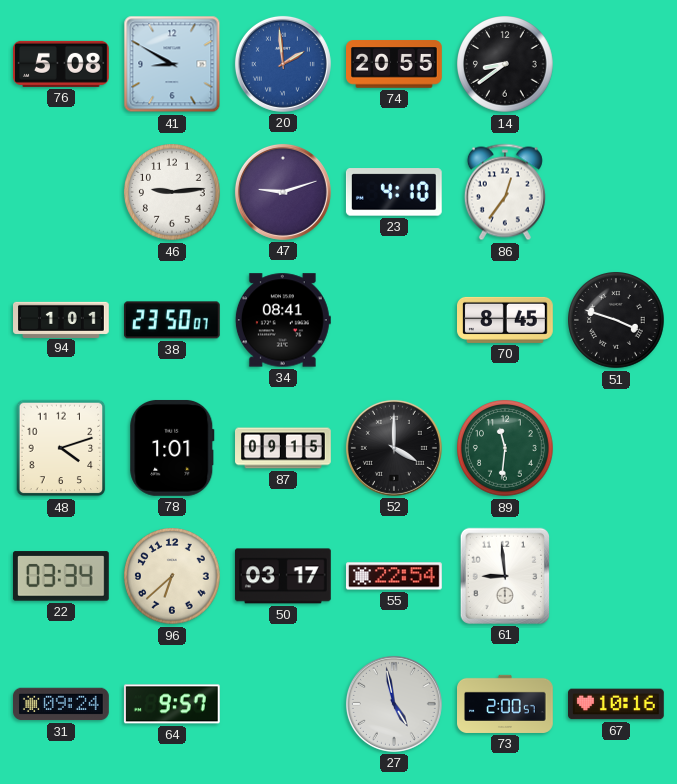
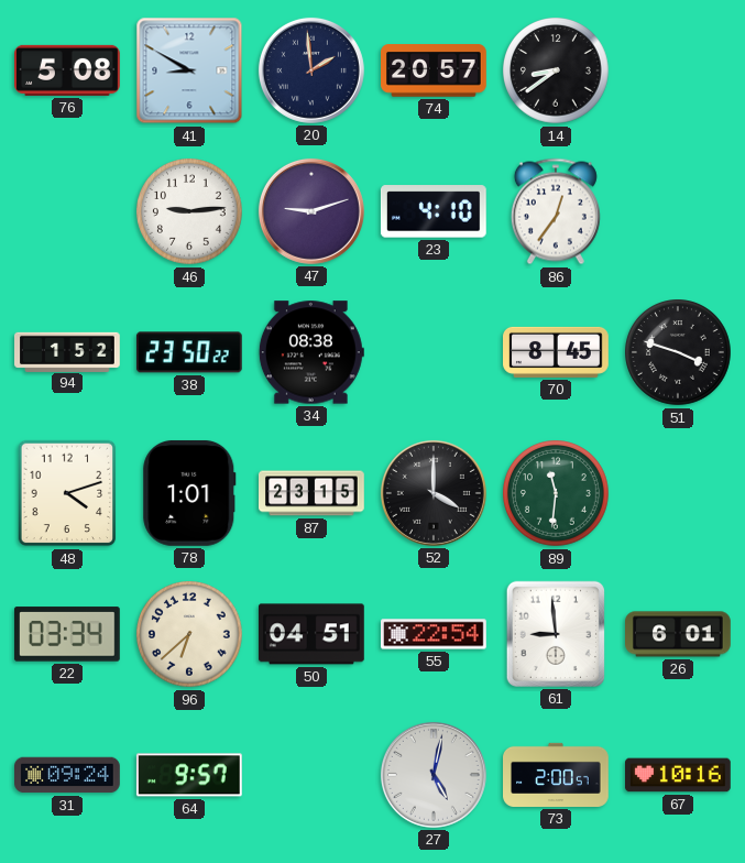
20 dial: blue -> navy
74: 20:55 -> 20:57
94: 1:01 -> 1:52
38: 23:50:07 -> 23:50:22
34: 08:41 -> 08:38
87: 09:15 -> 23:15
50: 03:17 -> 04:51
26: none -> 6:01
27: 4:58 -> 5:02
